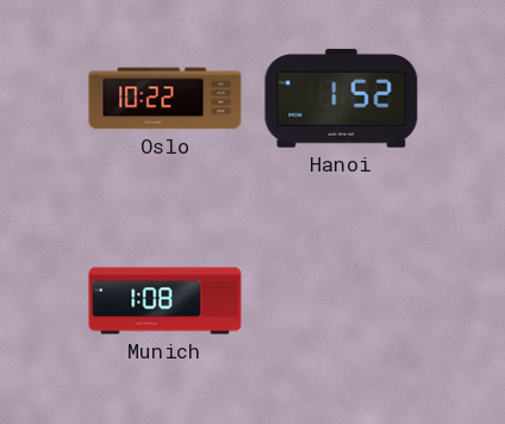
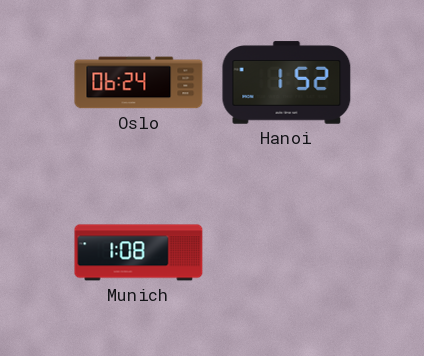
Oslo: 10:22 -> 06:24
